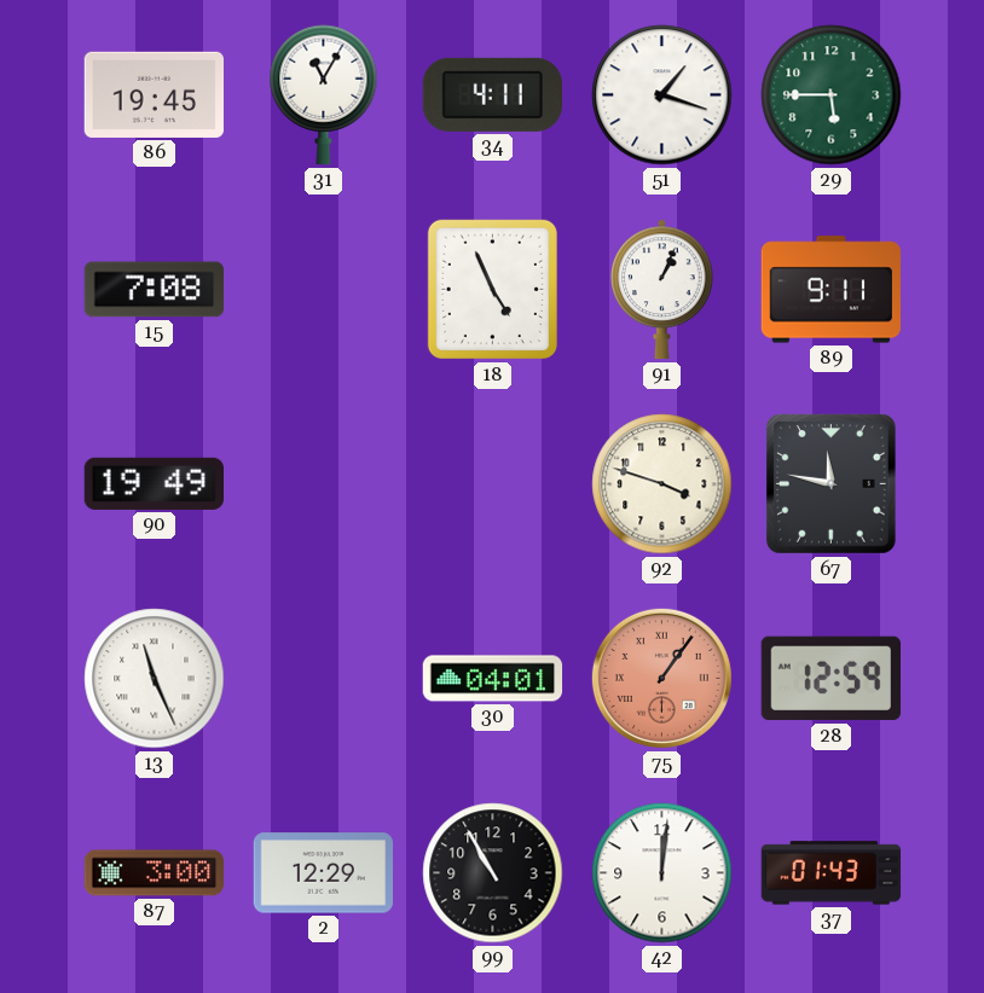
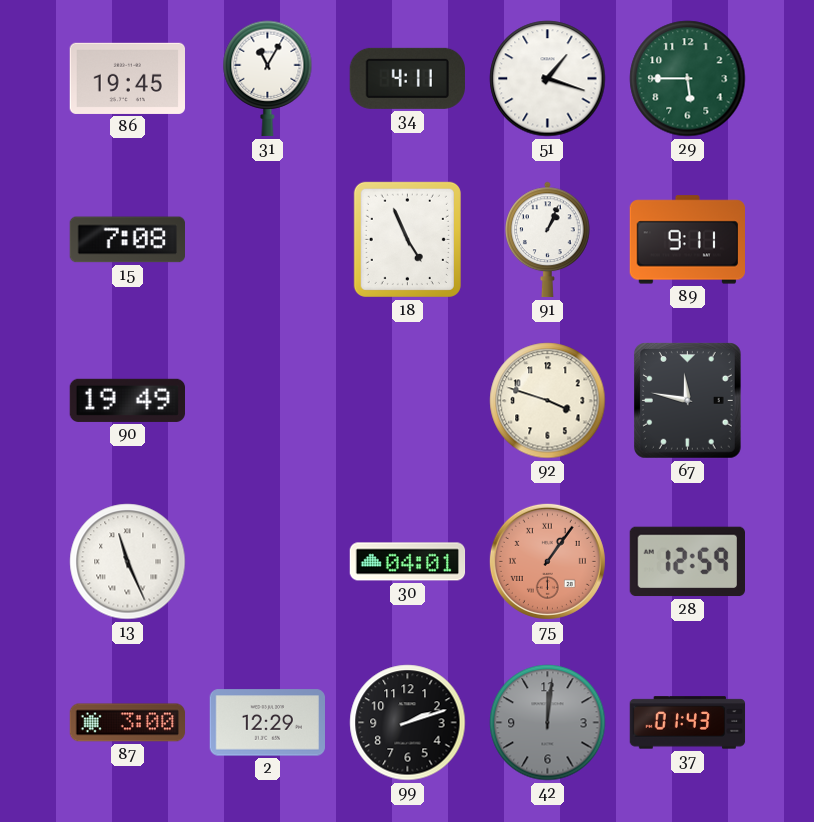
99: 10:55 -> 2:12
42 dial: white -> grey
